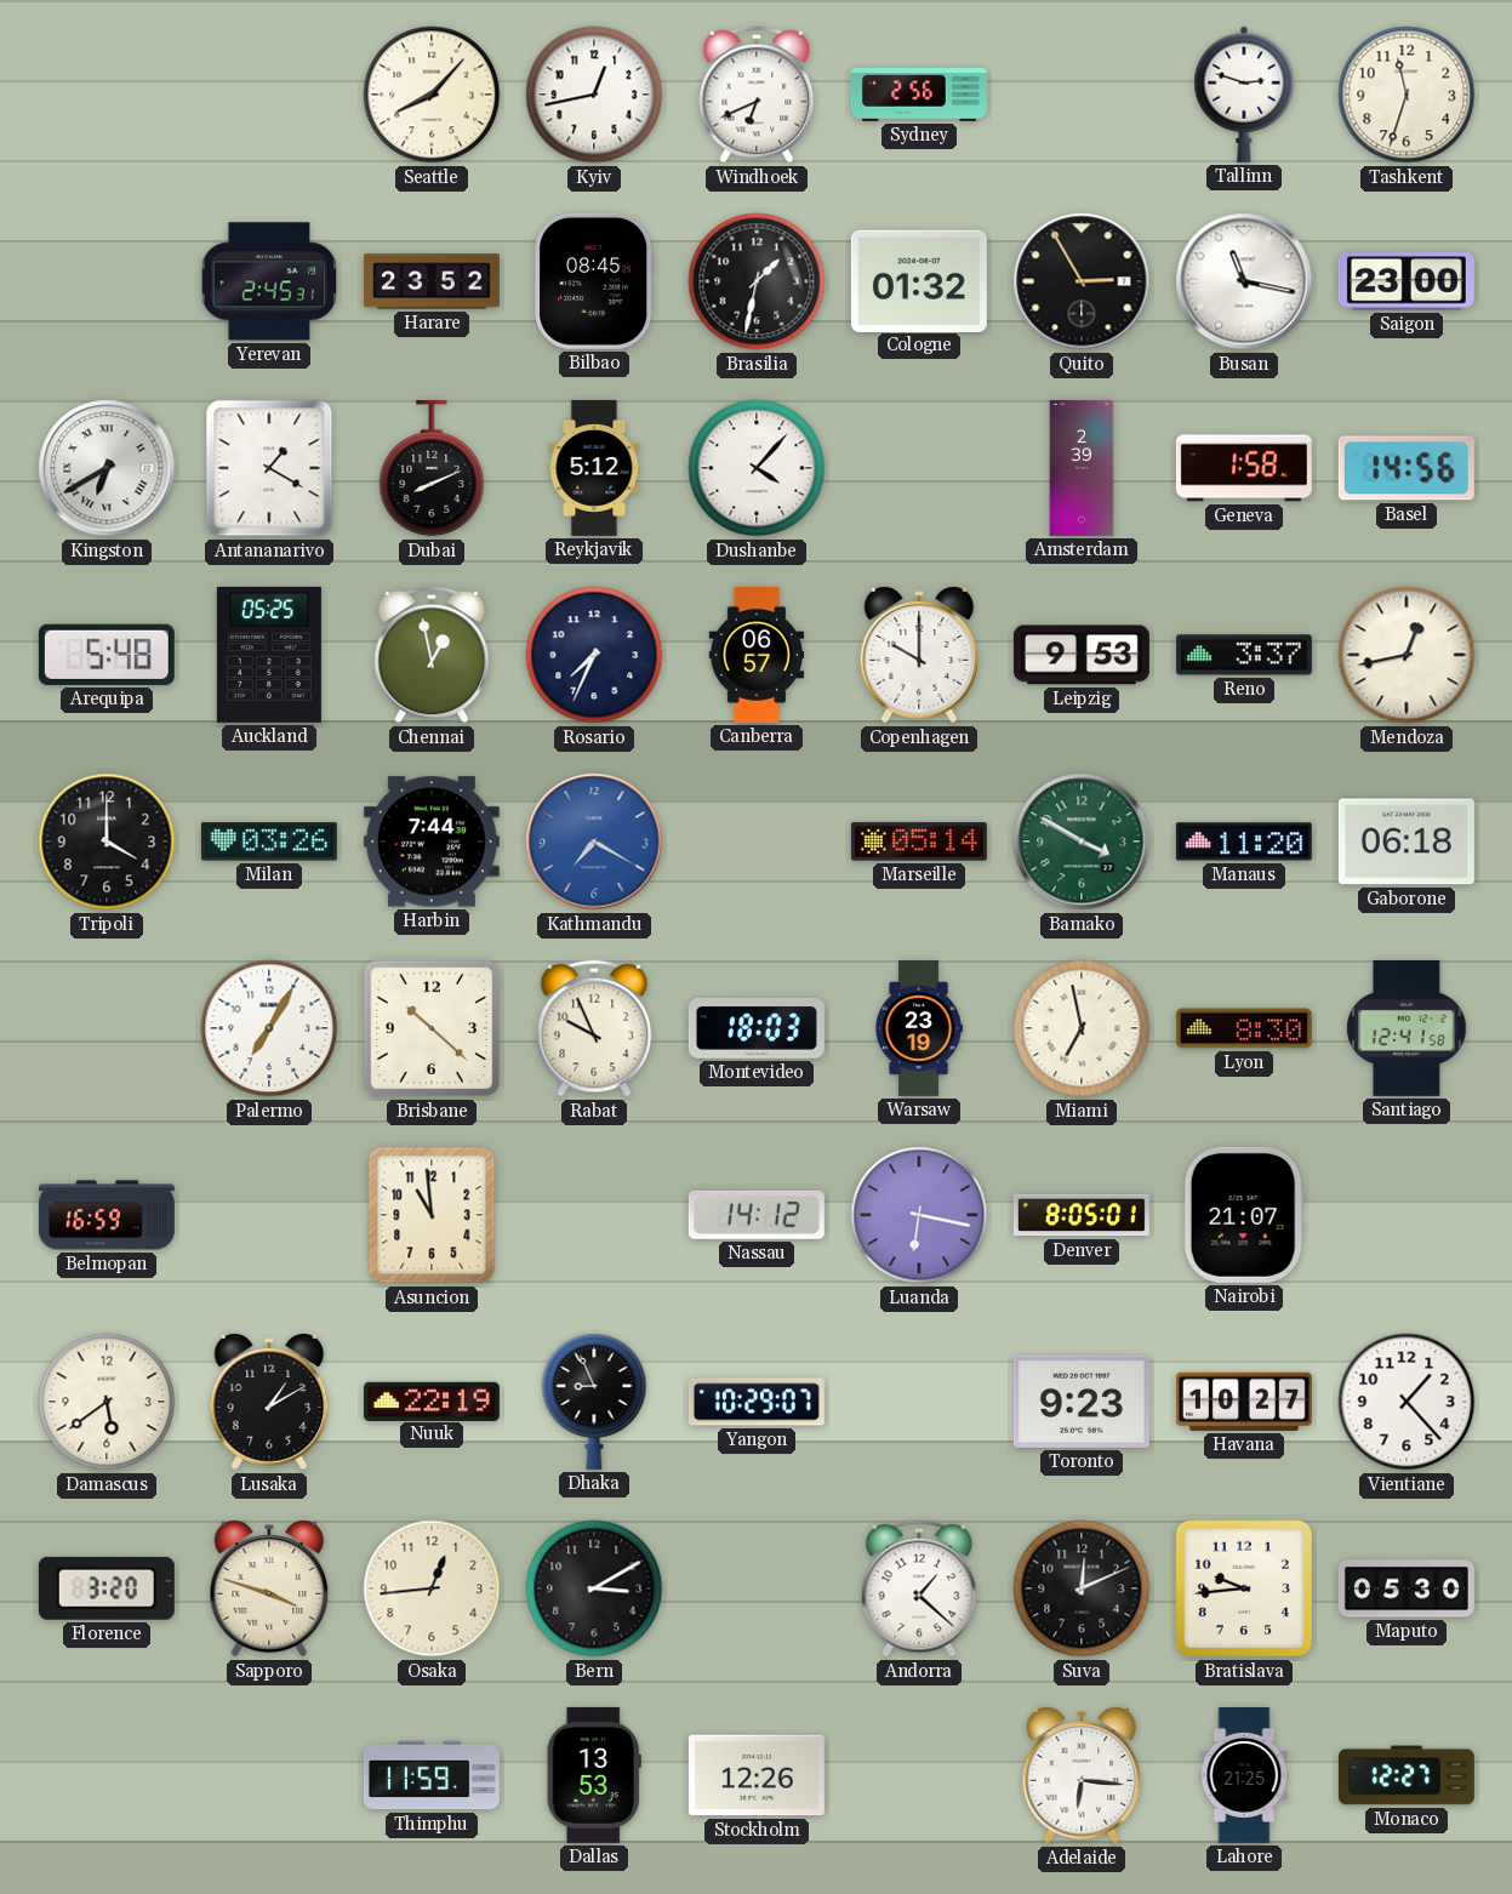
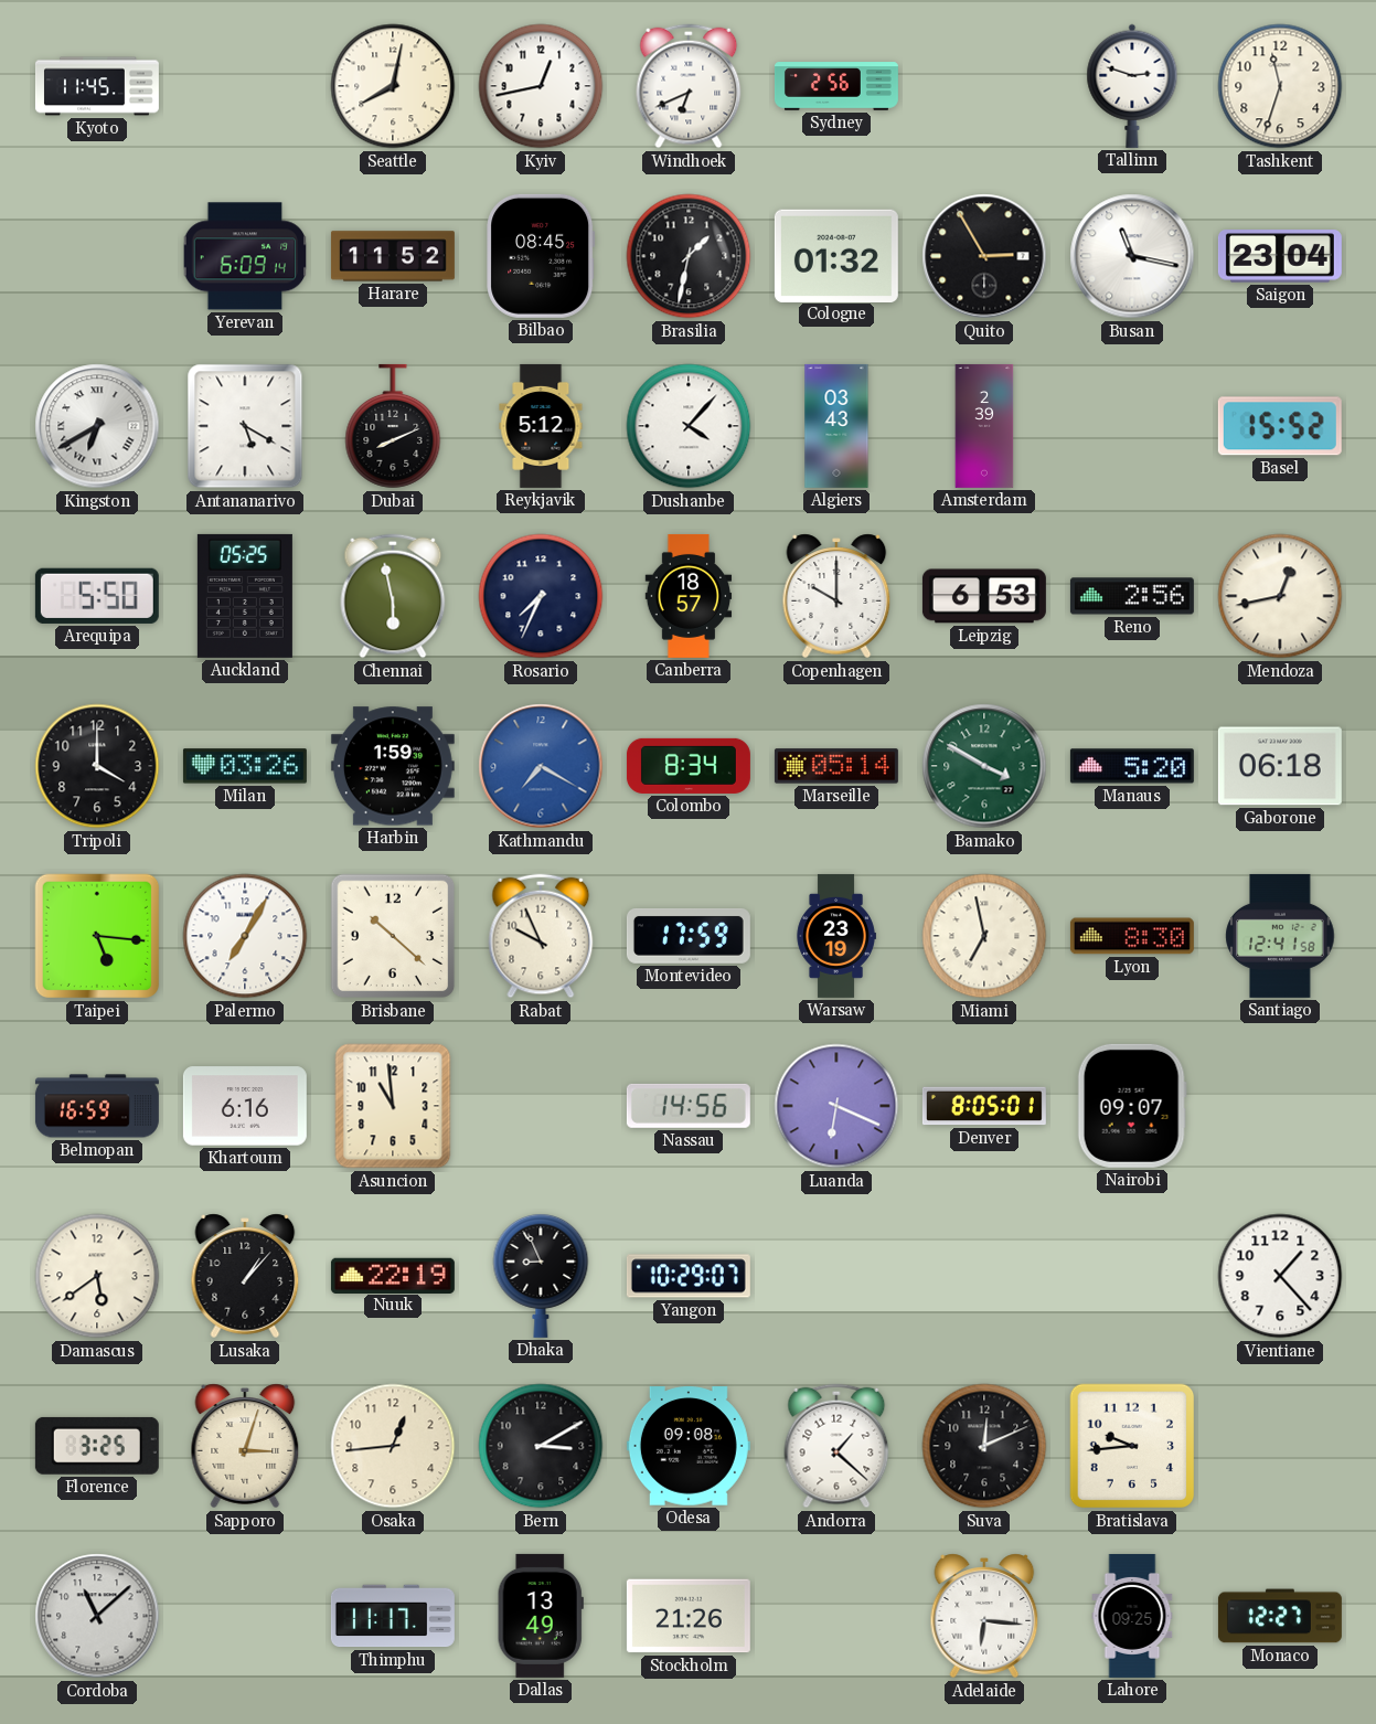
Kyoto: none -> 11:45
Seattle: 8:07 -> 8:02
Yerevan: 2:45 -> 6:09
Harare: 23:52 -> 11:52
Saigon: 23:00 -> 23:04
Antananarivo: 1:20 -> 5:20
Algiers: none -> 03:43
Geneva: 1:58 -> none
Basel: 14:56 -> 15:52
Arequipa: 5:48 -> 5:50
Chennai: 12:58 -> 5:58
Canberra: 06:57 -> 18:57
Leipzig: 9:53 -> 6:53
Reno: 3:37 -> 2:56
Harbin: 7:44 -> 1:59
Colombo: none -> 8:34
Manaus: 11:20 -> 5:20
Taipei: none -> 5:16
Montevideo: 18:03 -> 17:59
Khartoum: none -> 6:16
Nassau: 14:12 -> 14:56
Luanda: 6:17 -> 6:19
Nairobi: 21:07 -> 09:07
Lusaka: 1:10 -> 1:07
Toronto: 9:23 -> none
Havana: 10:27 -> none
Florence: 3:20 -> 3:25
Sapporo: 3:48 -> 3:03
Odesa: none -> 09:08
Maputo: 05:30 -> none
Cordoba: none -> 11:08
Thimphu: 11:59 -> 11:17
Dallas: 13:53 -> 13:49
Stockholm: 12:26 -> 21:26
Lahore: 21:25 -> 09:25
